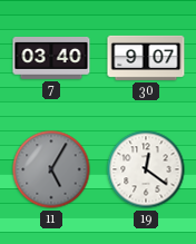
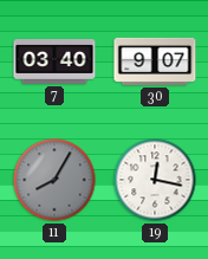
11: 5:05 -> 8:05
19: 12:21 -> 12:17
